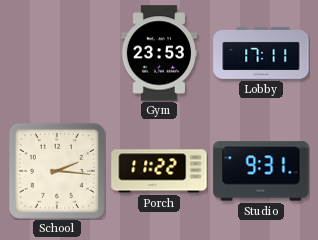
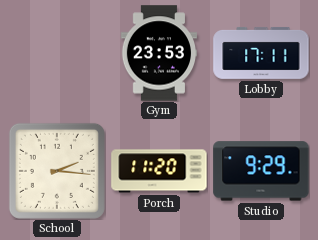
Porch: 11:22 -> 11:20
Studio: 9:31 -> 9:29
